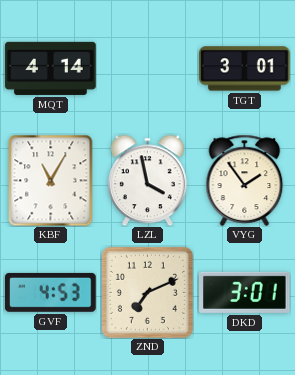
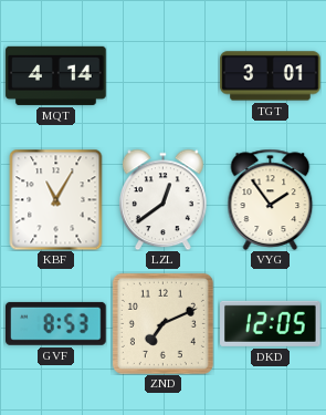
LZL: 3:58 -> 12:39
GVF: 4:53 -> 8:53
DKD: 3:01 -> 12:05
